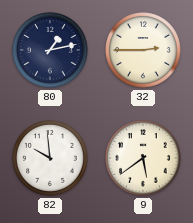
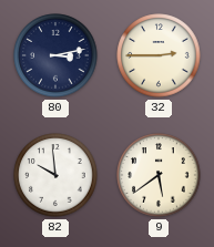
80: 1:13 -> 3:13
